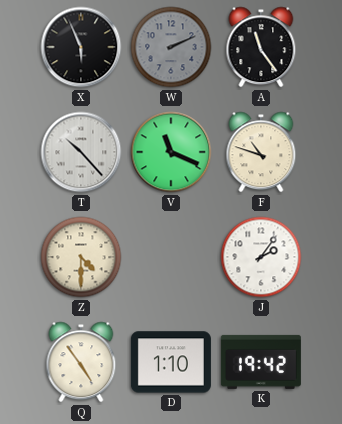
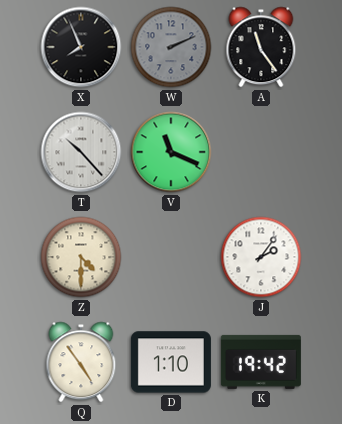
X: 5:56 -> 7:56
F: 10:48 -> none
